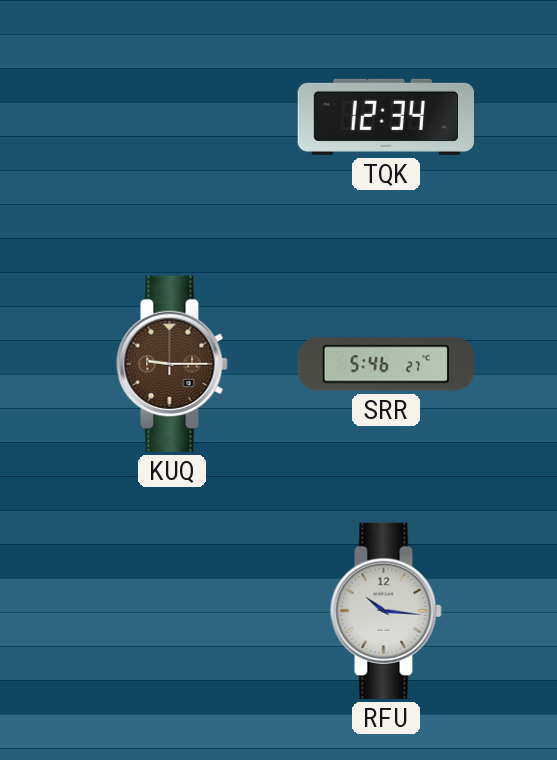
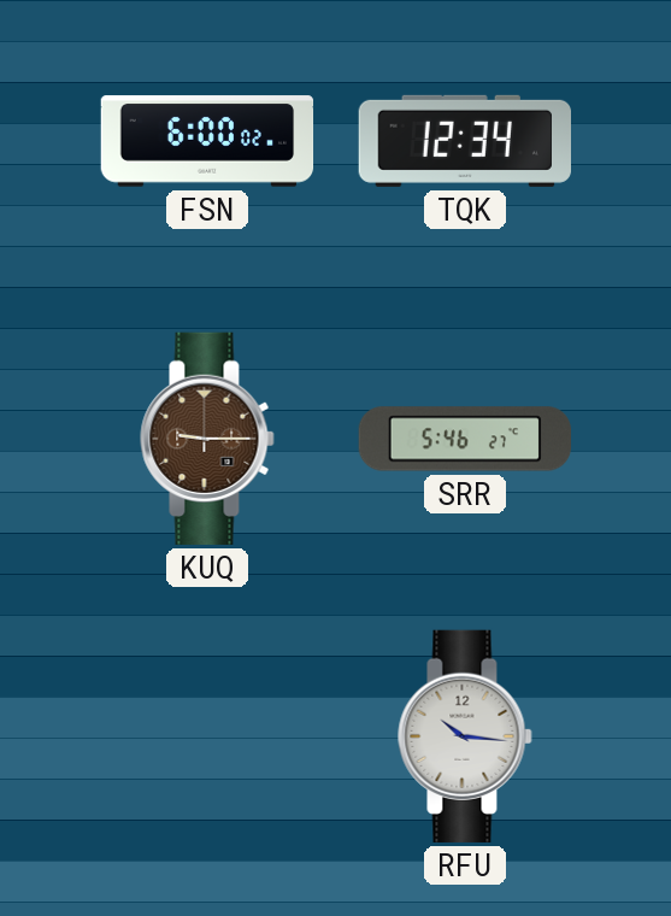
FSN: none -> 6:00
